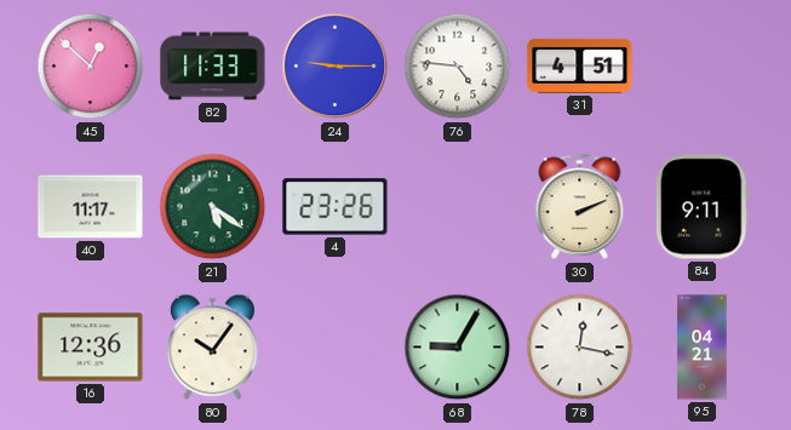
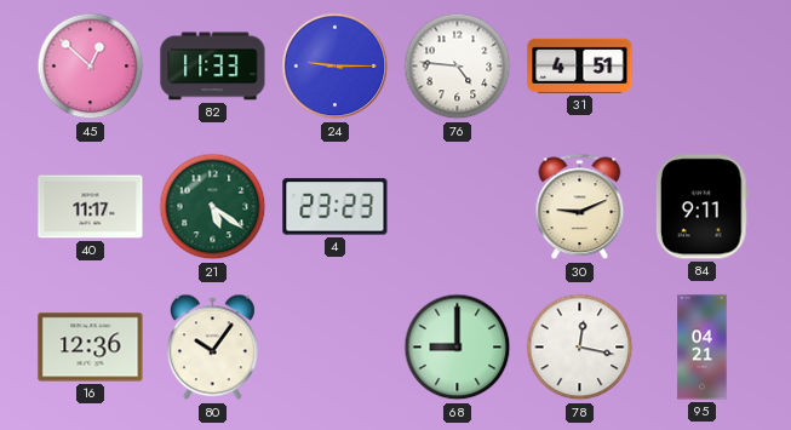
4: 23:26 -> 23:23
30: 2:11 -> 9:11
68: 9:05 -> 9:00
